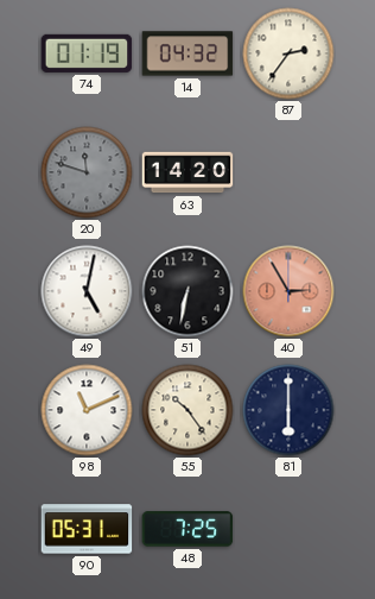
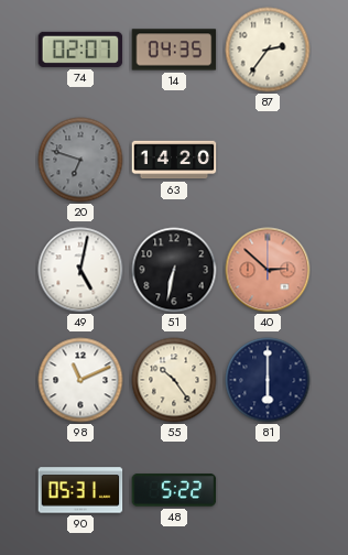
74: 01:19 -> 02:07
14: 04:32 -> 04:35
20: 11:48 -> 6:48
40: 2:55 -> 2:52
48: 7:25 -> 5:22
